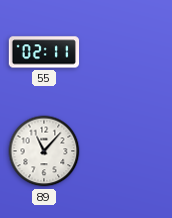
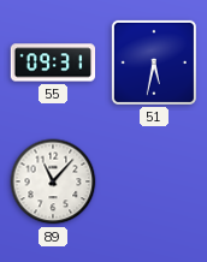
55: 02:11 -> 09:31
51: none -> 5:32
